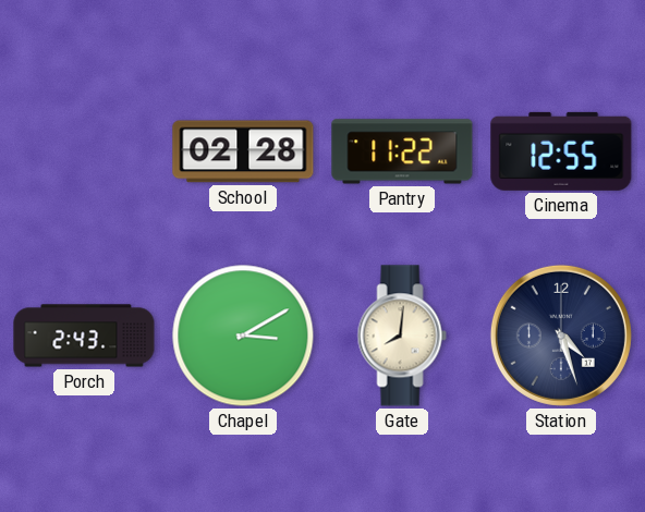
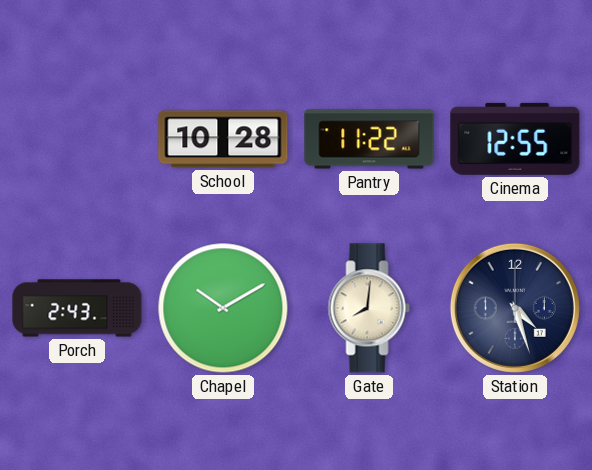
School: 02:28 -> 10:28
Chapel: 3:10 -> 10:10
